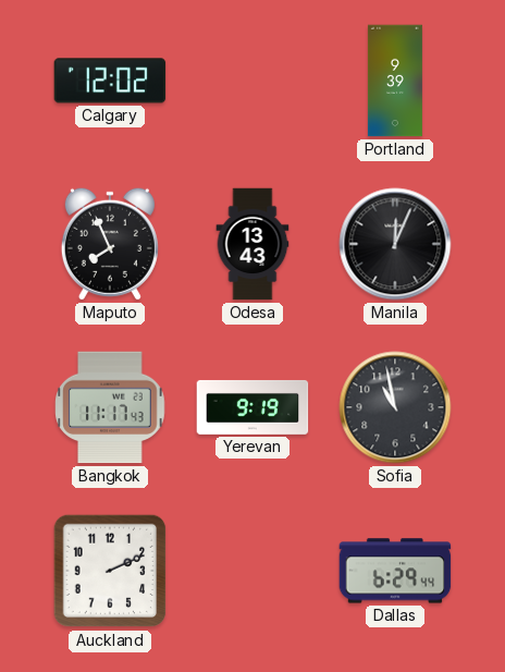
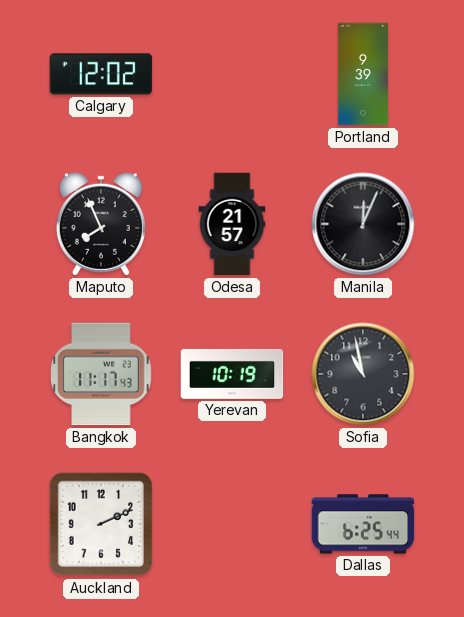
Odesa: 13:43 -> 21:57
Yerevan: 9:19 -> 10:19
Dallas: 6:29 -> 6:25
